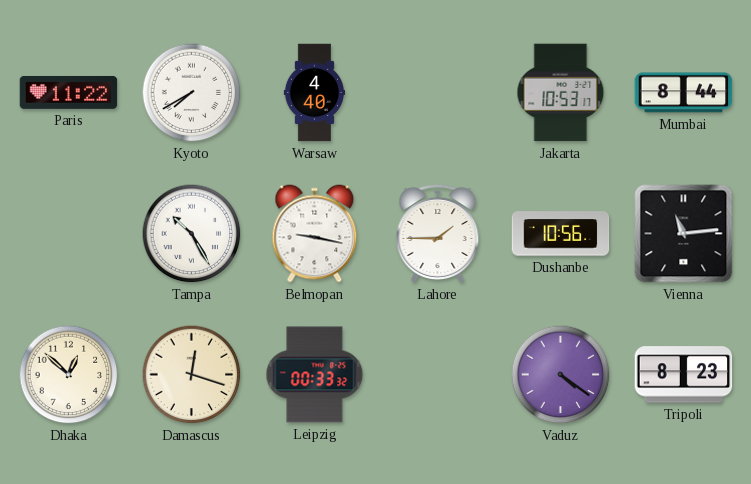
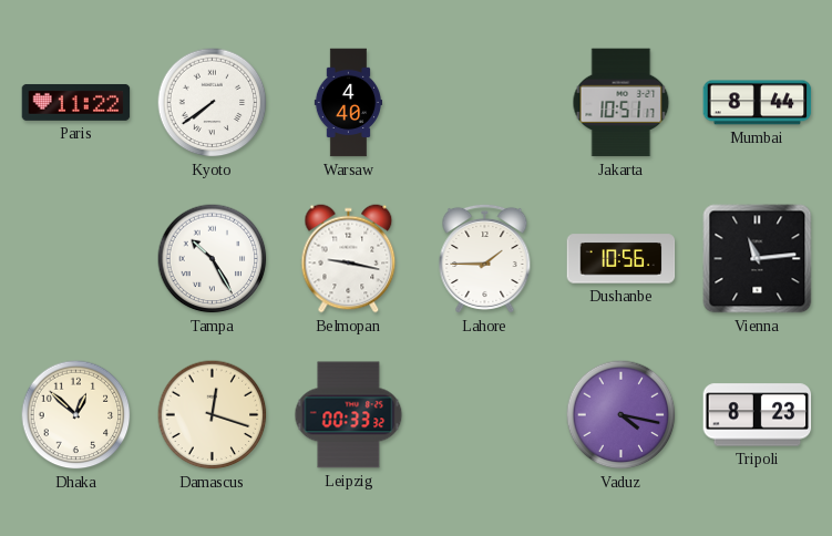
Kyoto: 7:40 -> 7:39
Jakarta: 10:53 -> 10:51
Vaduz: 4:21 -> 4:17
